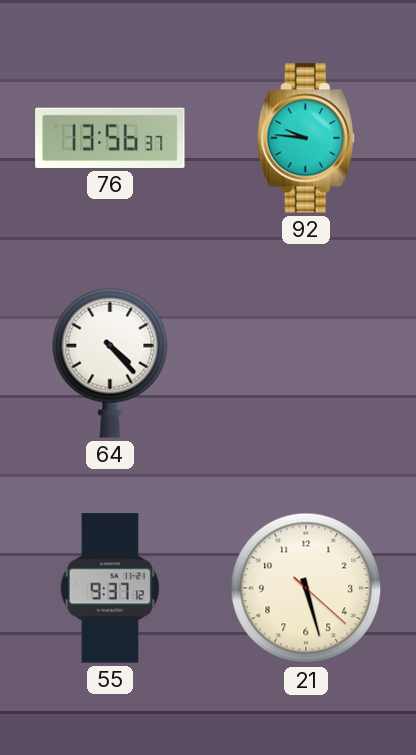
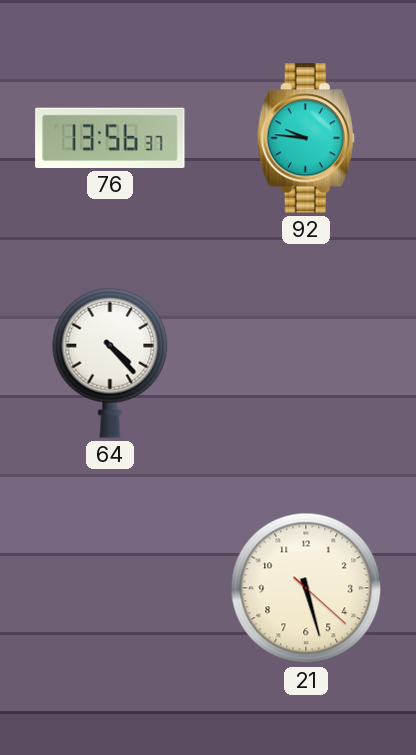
55: 9:37 -> none
